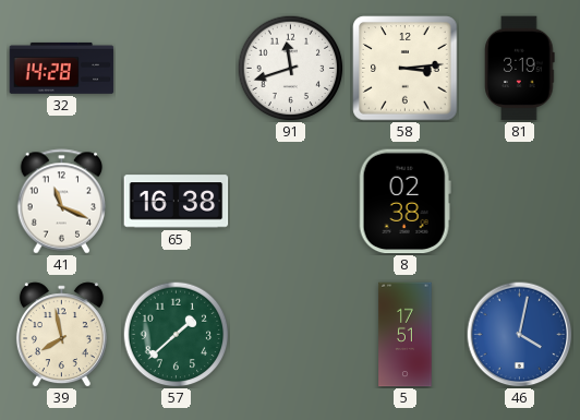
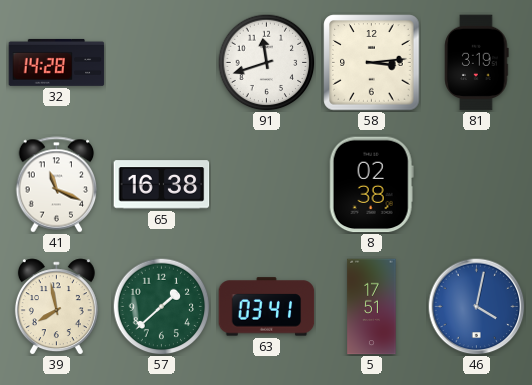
63: none -> 03:41
